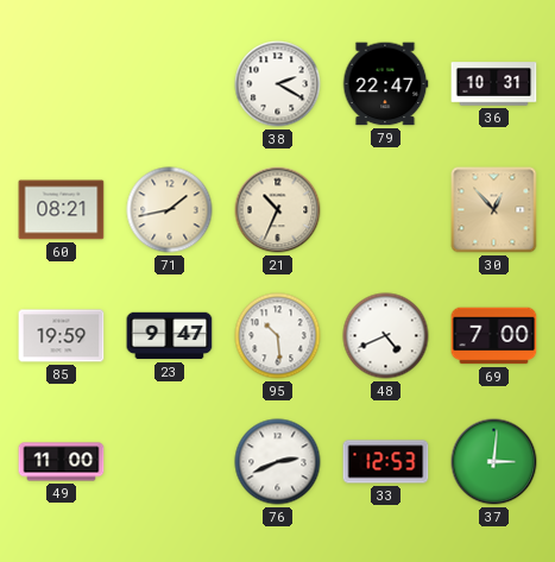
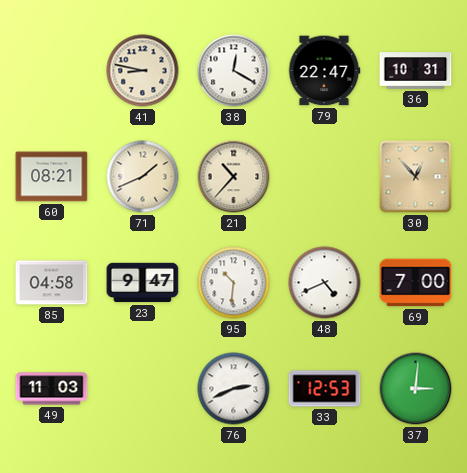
41: none -> 8:47
38: 2:20 -> 12:20
71: 1:43 -> 1:41
21: 10:34 -> 10:37
85: 19:59 -> 04:58
95: 10:29 -> 10:31
49: 11:00 -> 11:03
